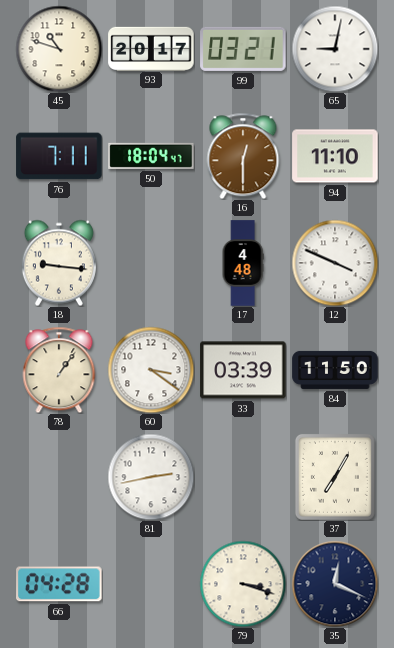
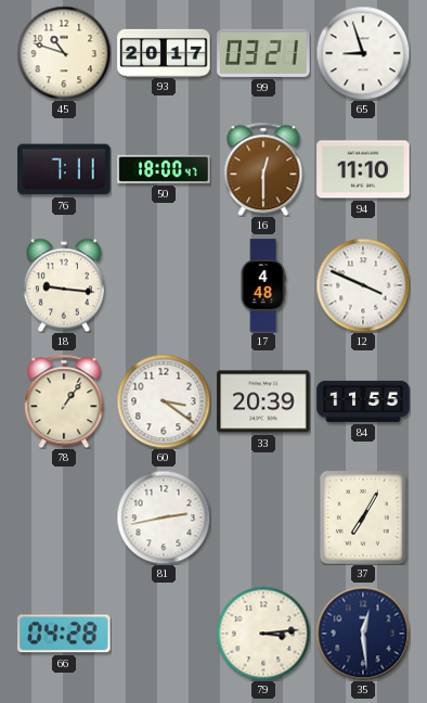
65: 9:02 -> 8:57
50: 18:04 -> 18:00
33: 03:39 -> 20:39
84: 11:50 -> 11:55
79: 3:18 -> 3:14
35: 12:19 -> 12:29
